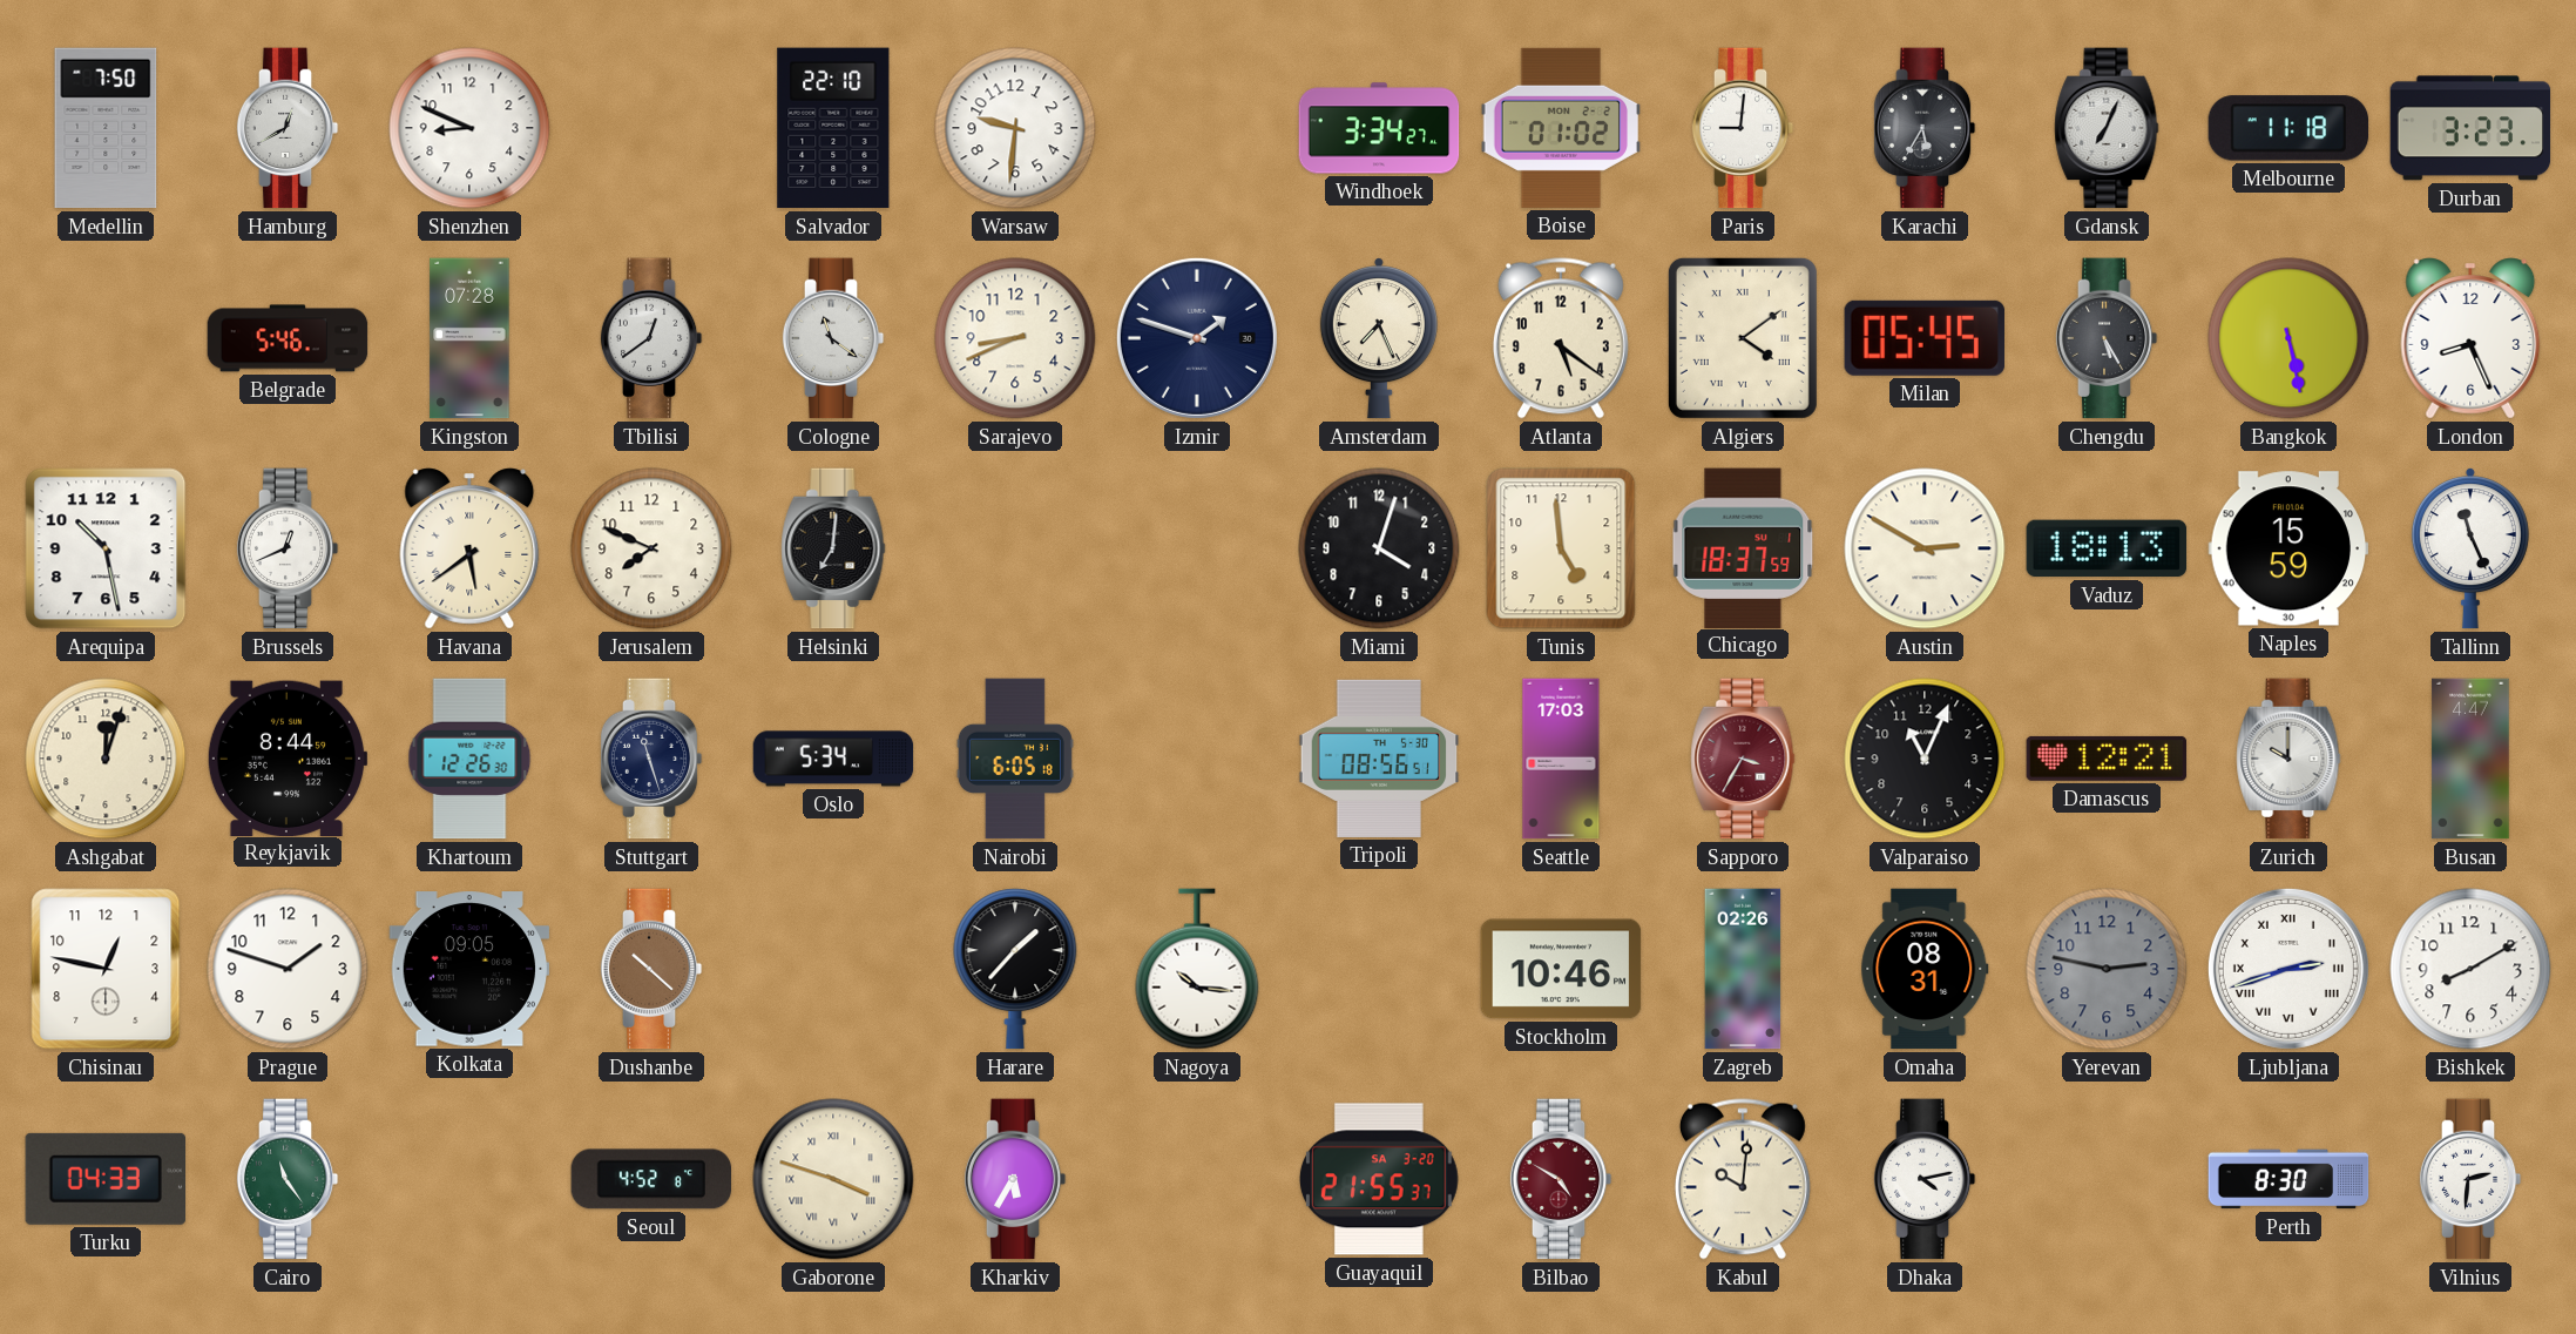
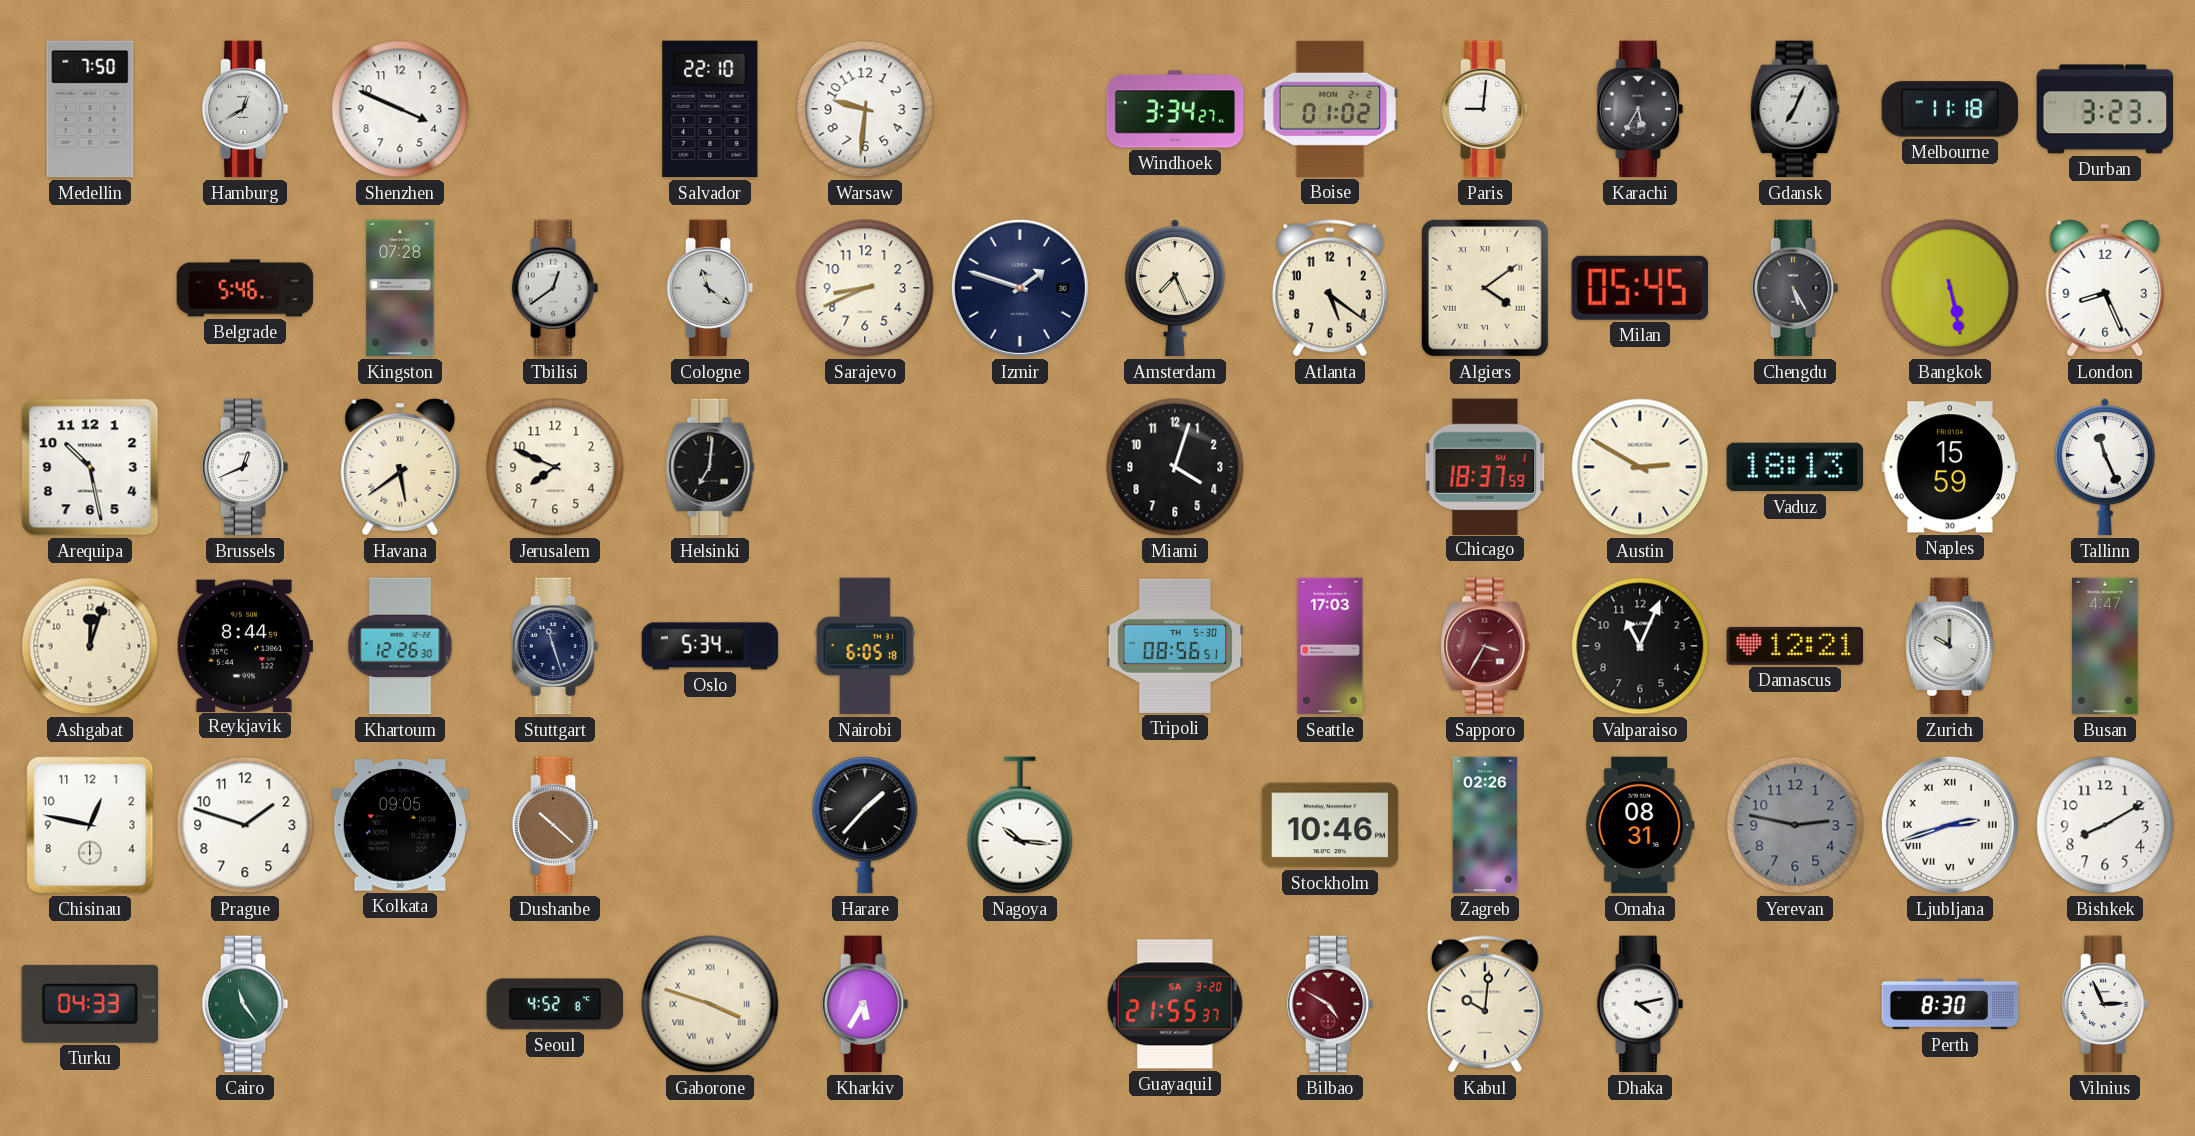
Shenzhen: 8:49 -> 3:49
Tunis: 4:59 -> none
Vilnius: 2:31 -> 2:56
